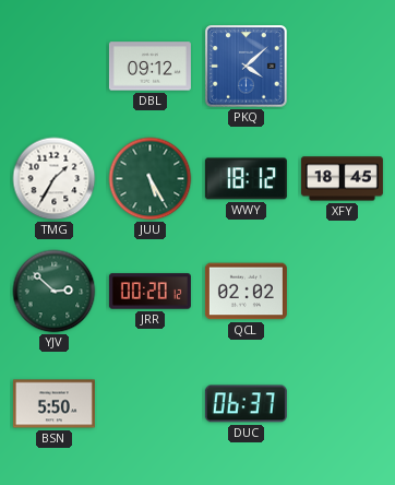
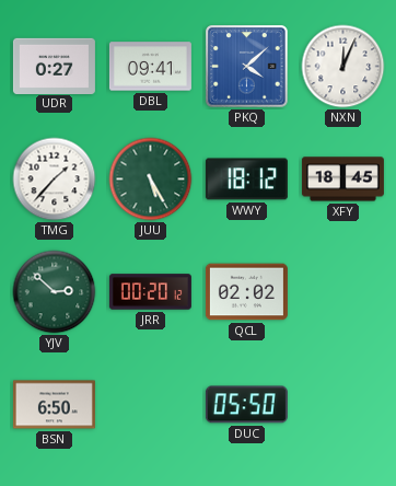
UDR: none -> 0:27
DBL: 09:12 -> 09:41
NXN: none -> 12:04
TMG: 1:35 -> 1:37
BSN: 5:50 -> 6:50
DUC: 06:37 -> 05:50
